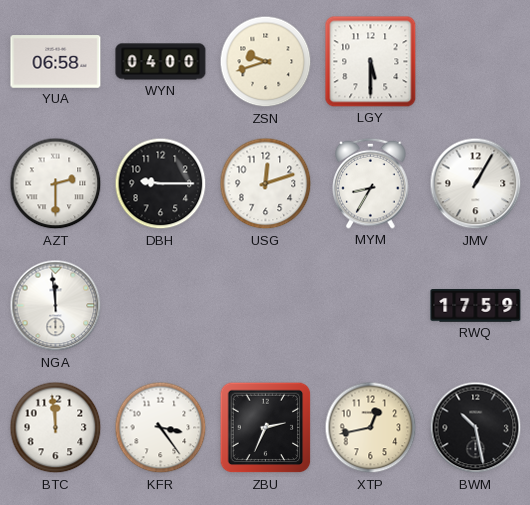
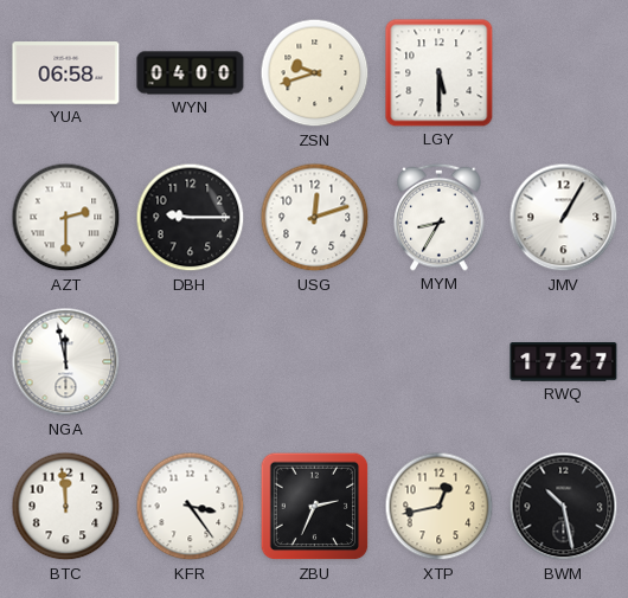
NGA: 11:59 -> 11:58
RWQ: 17:59 -> 17:27
